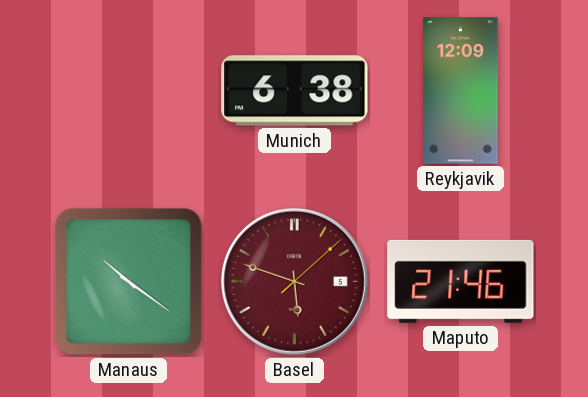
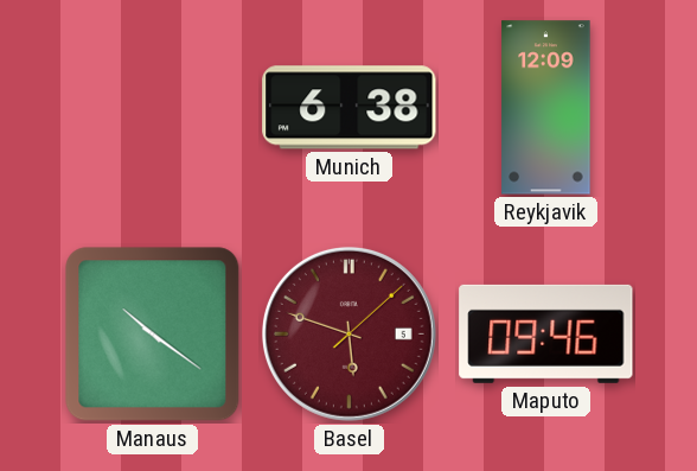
Maputo: 21:46 -> 09:46
